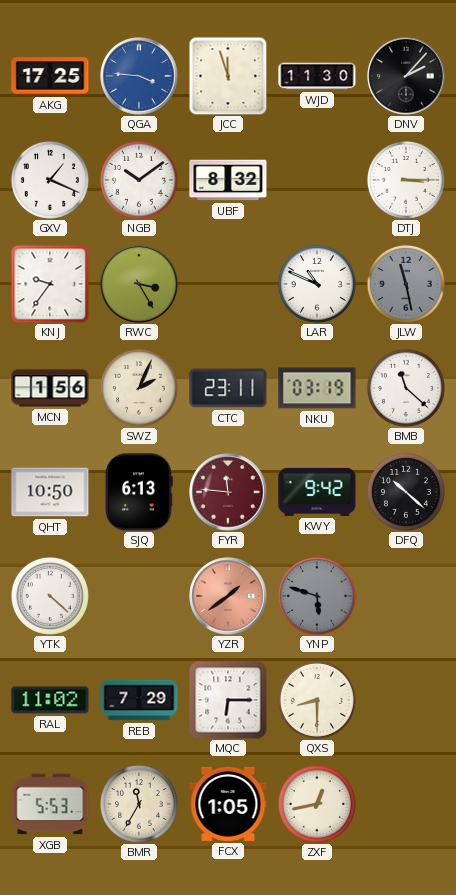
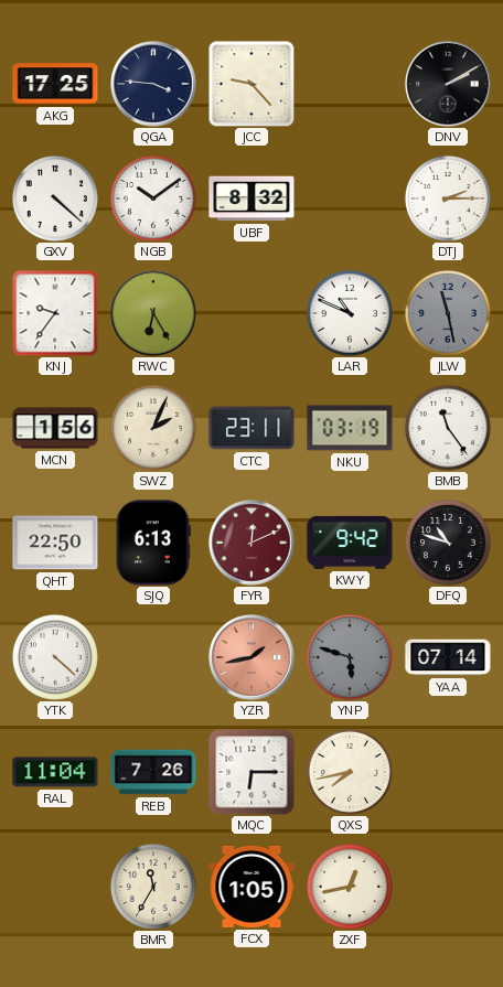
QGA dial: blue -> navy
JCC: 11:57 -> 9:23
WJD: 11:30 -> none
DNV: 2:07 -> 2:10
GXV: 1:19 -> 4:22
DTJ: 3:15 -> 2:15
RWC: 3:25 -> 6:25
BMB: 11:22 -> 11:24
QHT: 10:50 -> 22:50
FYR: 11:46 -> 12:11
DFQ: 10:22 -> 10:48
YZR: 1:39 -> 1:43
YAA: none -> 07:14
RAL: 11:02 -> 11:04
REB: 7:29 -> 7:26
QXS: 8:30 -> 7:43
XGB: 5:53 -> none
